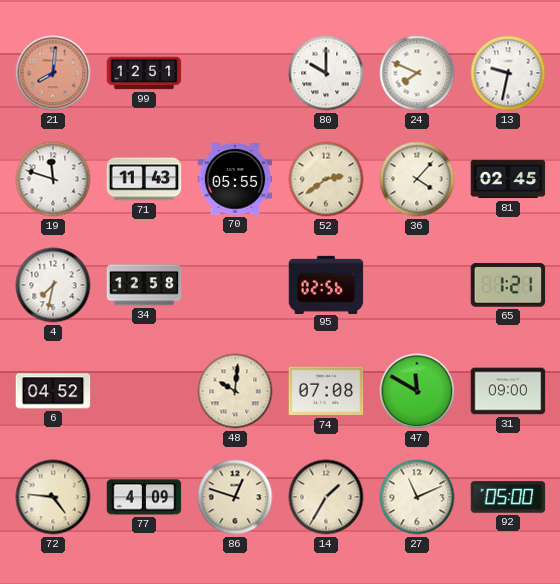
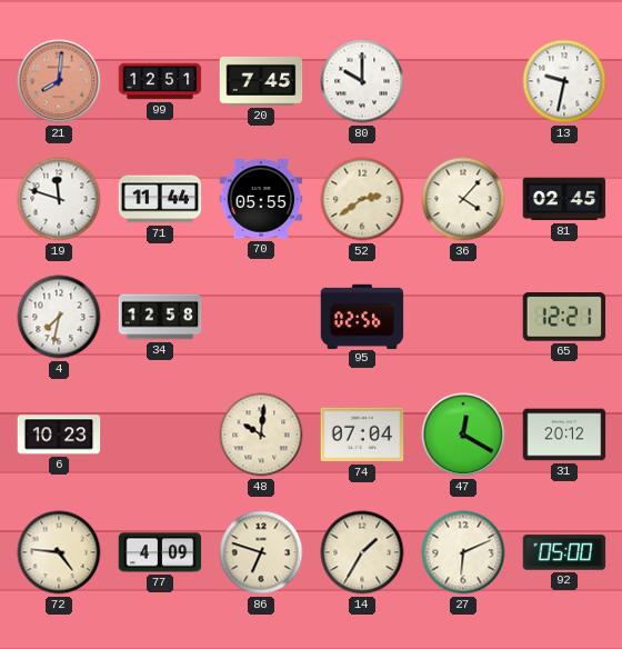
20: none -> 7:45
24: 7:49 -> none
71: 11:43 -> 11:44
65: 1:21 -> 12:21
6: 04:52 -> 10:23
74: 07:08 -> 07:04
47: 11:50 -> 12:20
31: 09:00 -> 20:12
86: 12:48 -> 6:48
27: 11:11 -> 6:11
